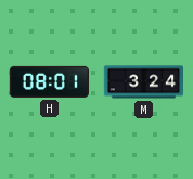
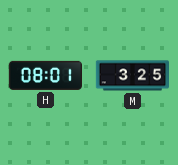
M: 3:24 -> 3:25
